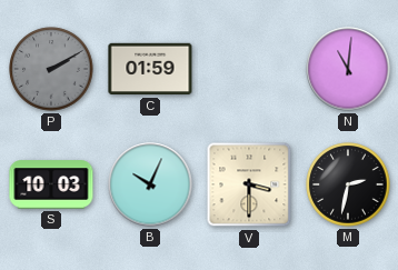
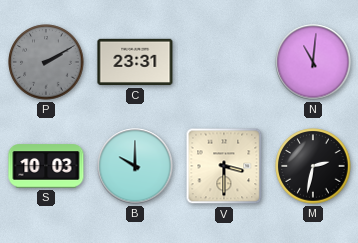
C: 01:59 -> 23:31
B: 10:04 -> 10:00
